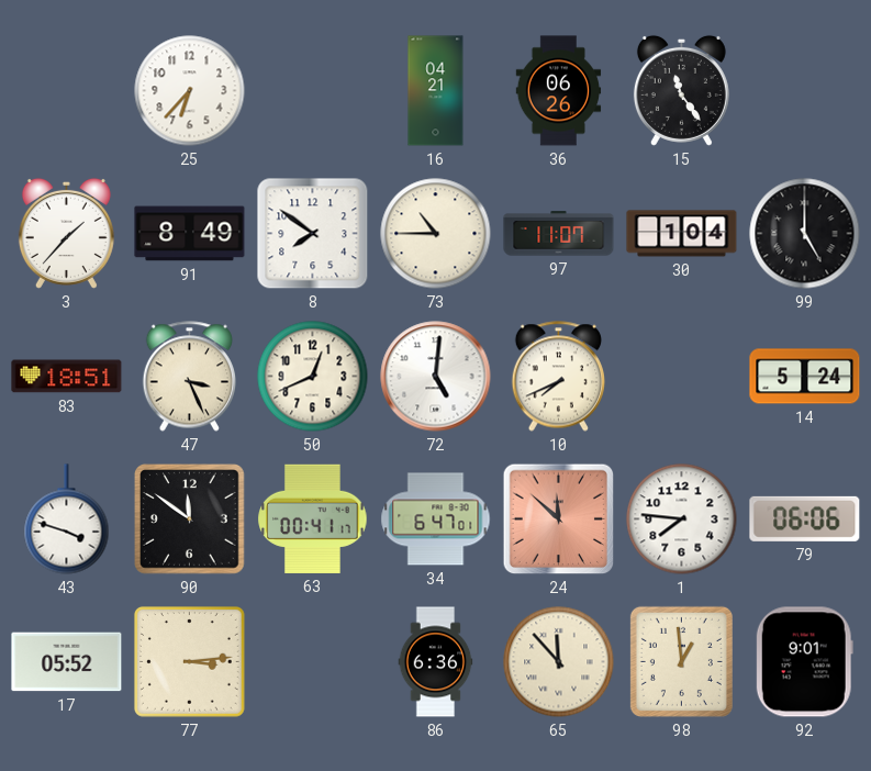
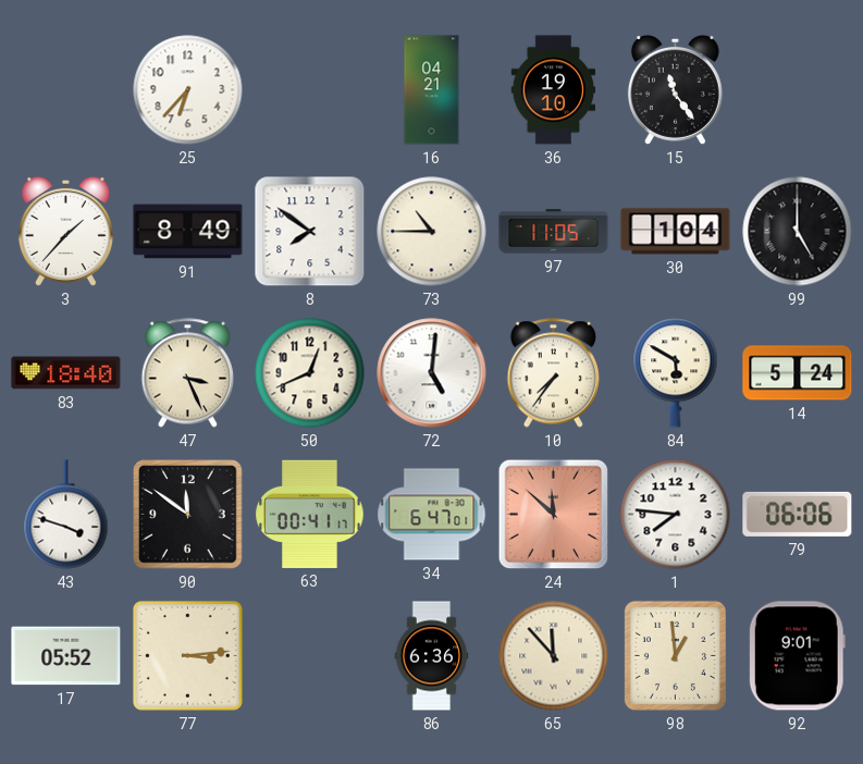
36: 06:26 -> 19:10
97: 11:07 -> 11:05
83: 18:51 -> 18:40
10: 7:41 -> 7:36
84: none -> 5:50
